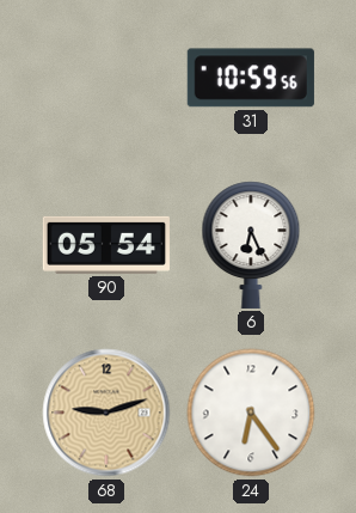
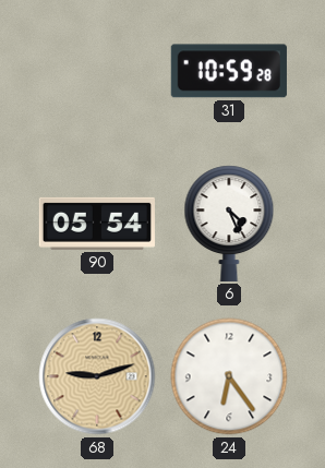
31: 10:59:56 -> 10:59:28
6: 6:26 -> 4:26
